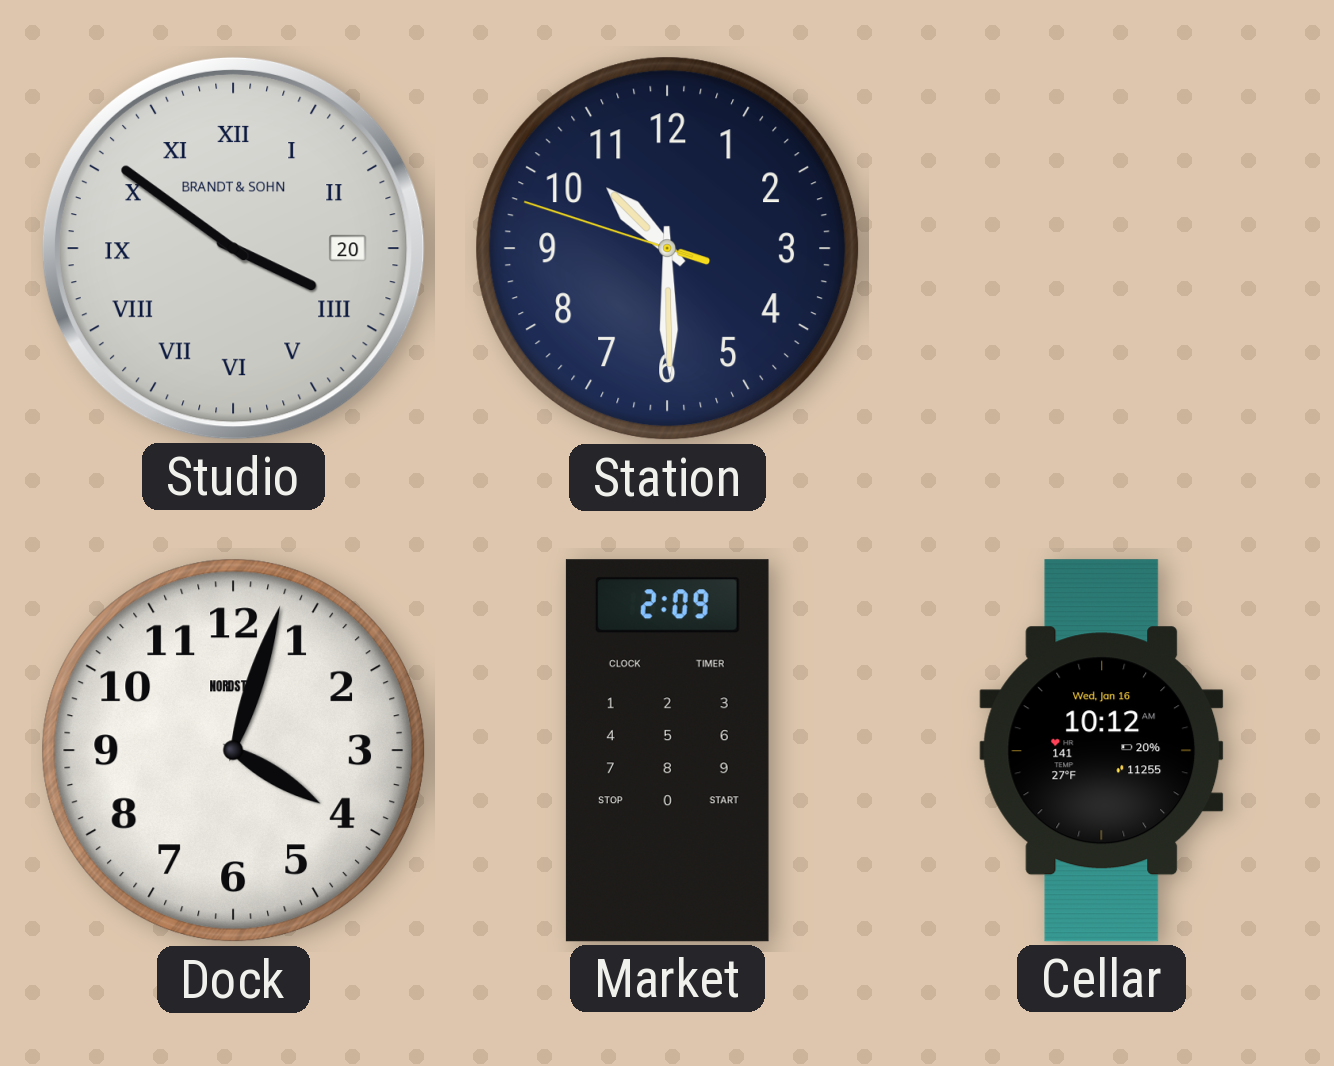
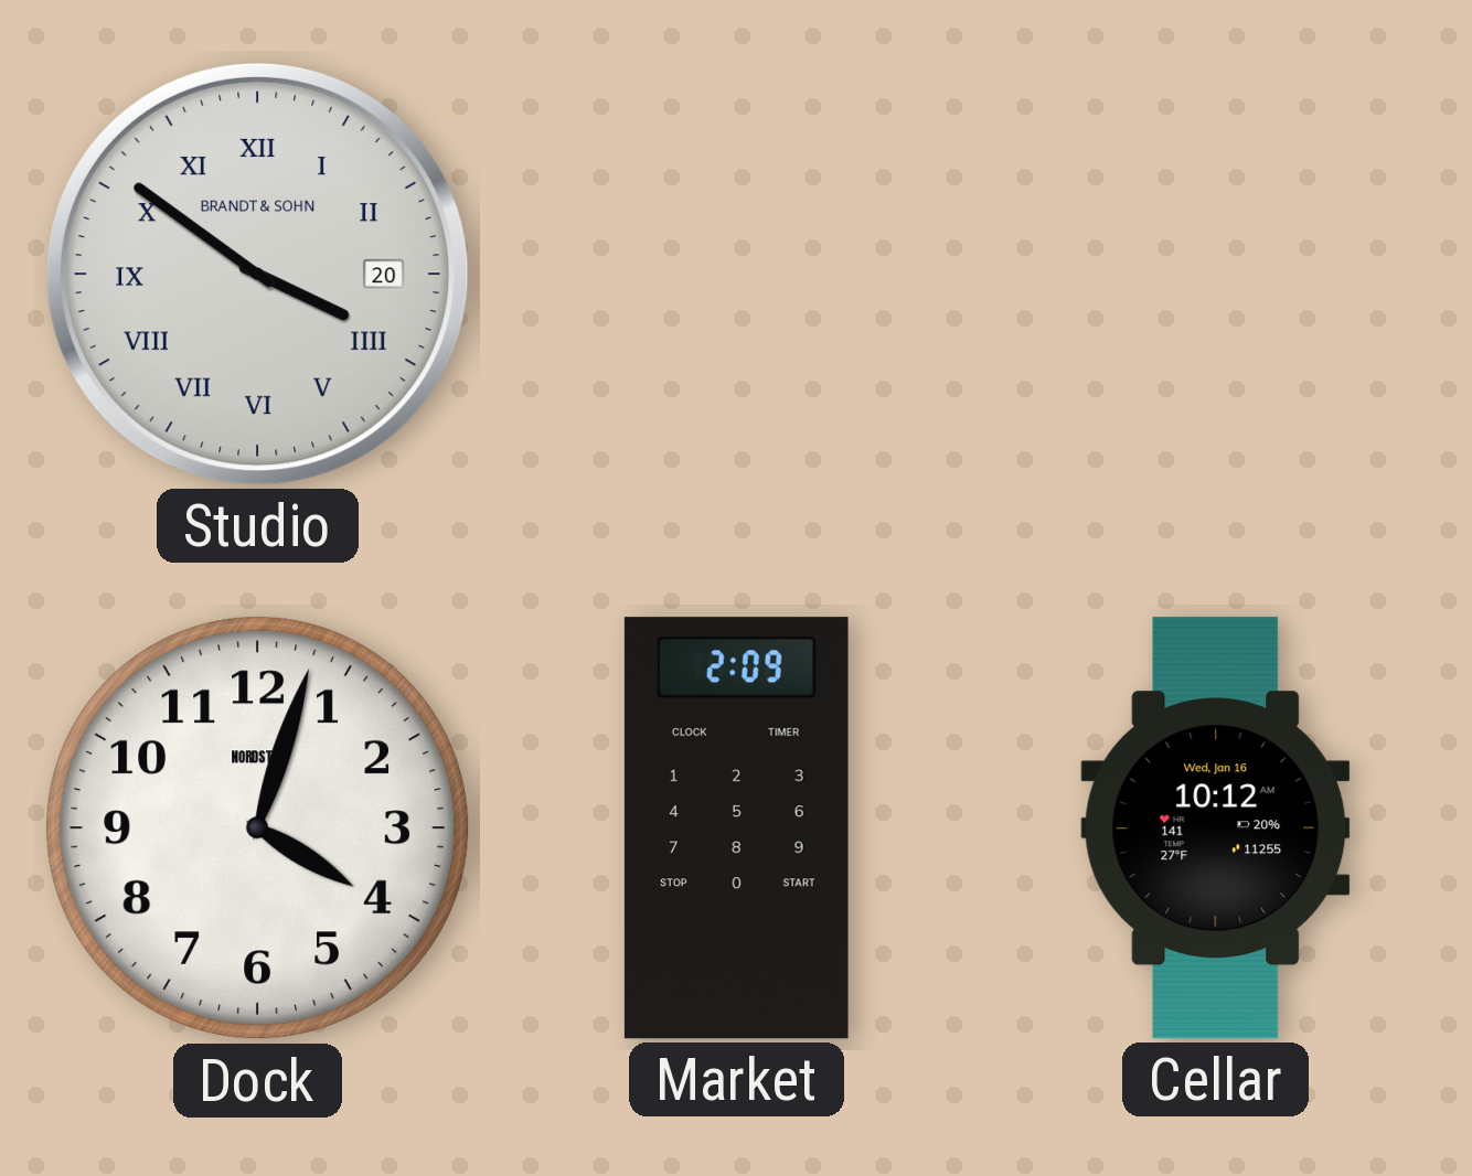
Station: 10:29 -> none
